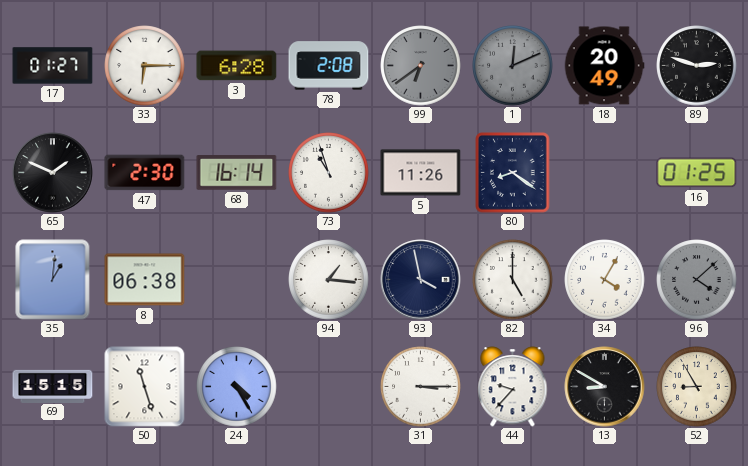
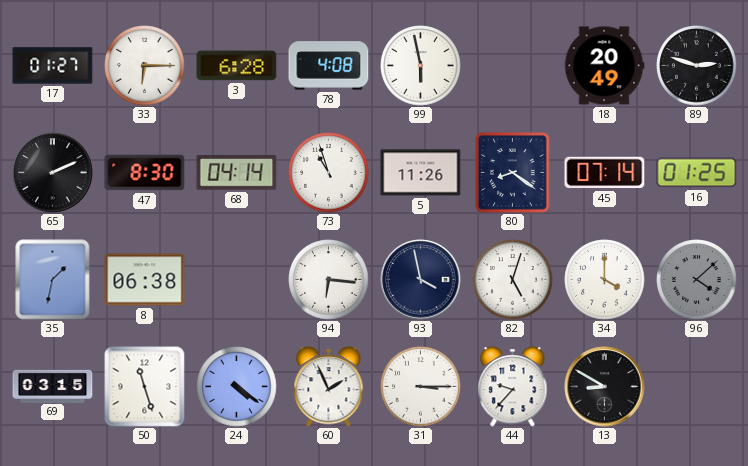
78: 2:08 -> 4:08
99: 6:39 -> 5:58
99 dial: grey -> white
1: 12:11 -> none
65: 1:49 -> 2:11
47: 2:30 -> 8:30
68: 16:14 -> 04:14
45: none -> 07:14
35: 1:01 -> 1:32
94: 1:16 -> 6:16
82: 5:00 -> 5:03
34: 4:05 -> 4:00
69: 15:15 -> 03:15
24: 4:25 -> 4:21
60: none -> 1:56
52: 8:55 -> none
